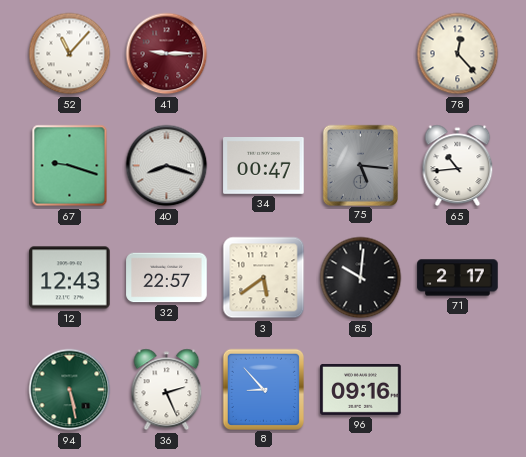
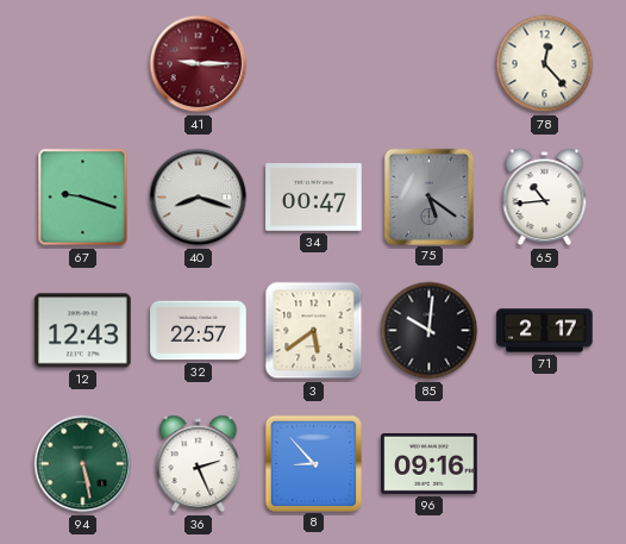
52: 11:07 -> none
75: 5:16 -> 5:21
